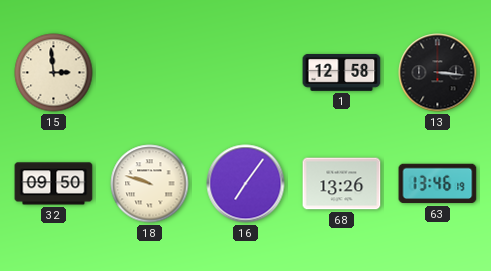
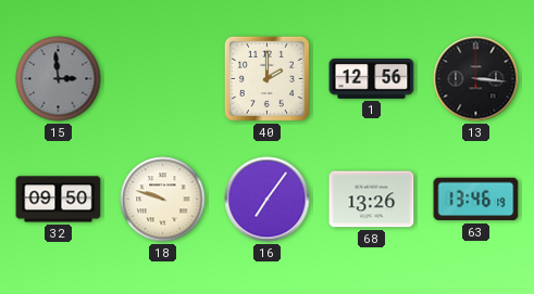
15 dial: cream -> grey
40: none -> 2:00
1: 12:58 -> 12:56
